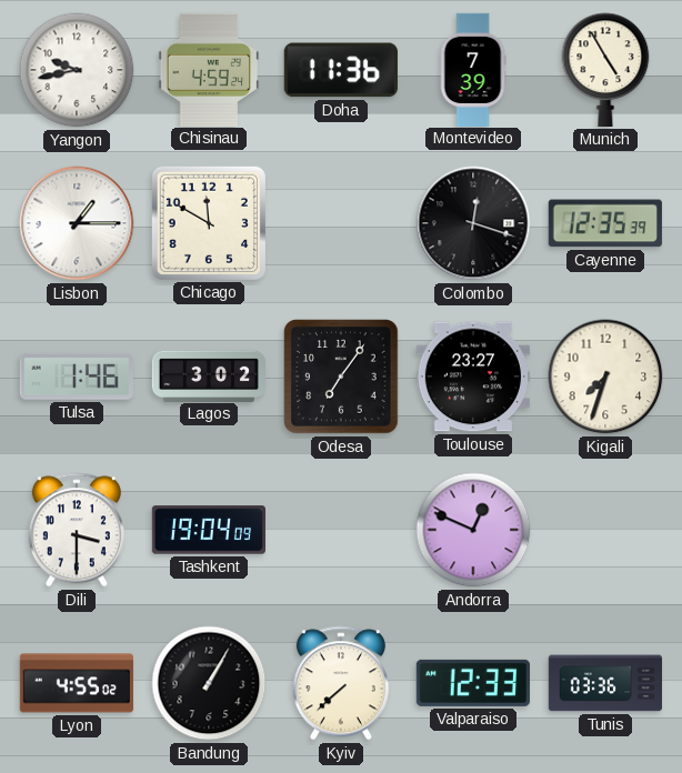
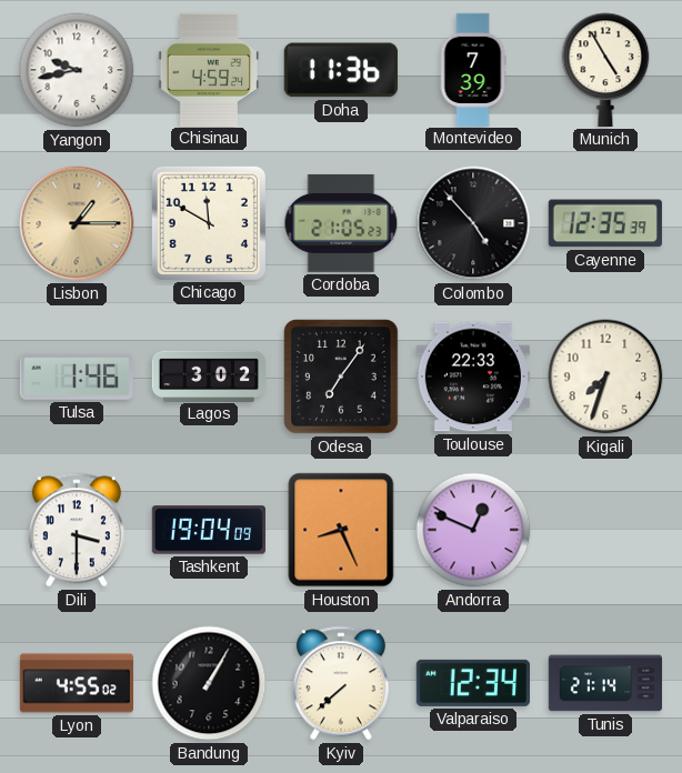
Lisbon dial: white -> champagne
Cordoba: none -> 21:05
Colombo: 12:18 -> 4:53
Toulouse: 23:27 -> 22:33
Houston: none -> 8:26
Valparaiso: 12:33 -> 12:34
Tunis: 03:36 -> 21:14
